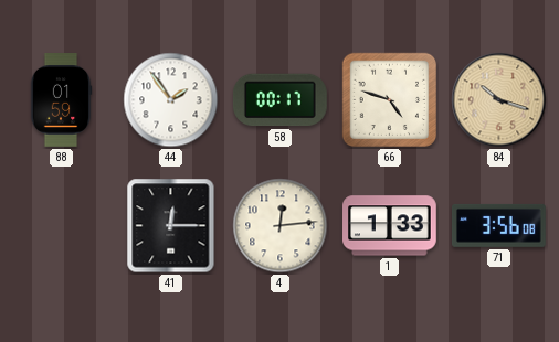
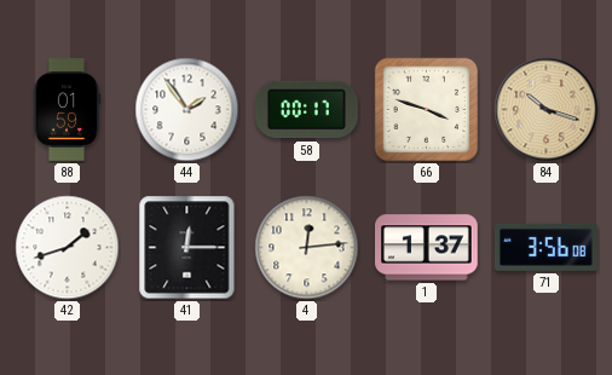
66: 4:48 -> 3:48
42: none -> 1:42
1: 1:33 -> 1:37
